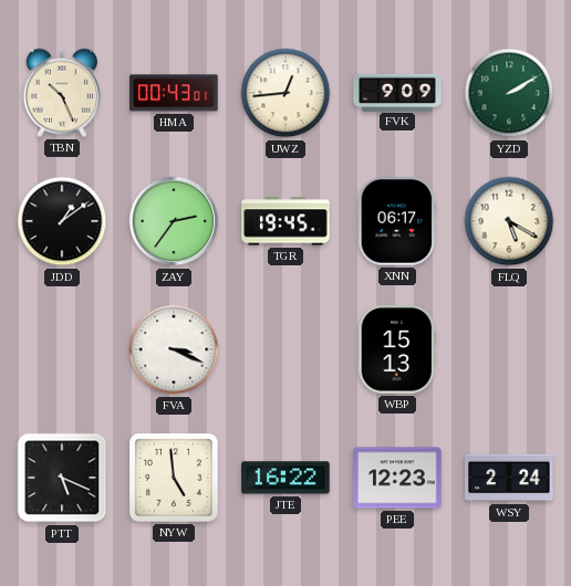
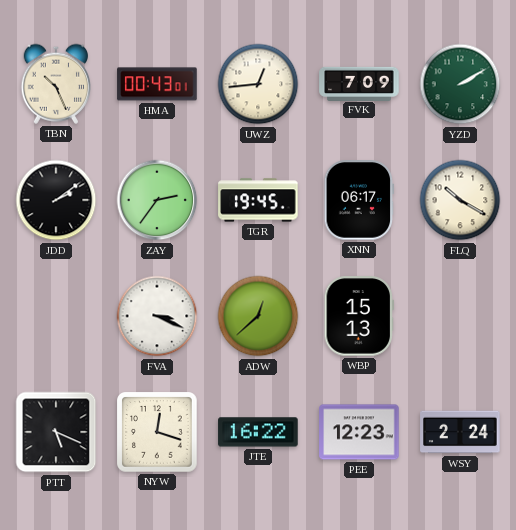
FVK: 9:09 -> 7:09
JDD: 1:09 -> 2:09
FLQ: 5:20 -> 10:20
ADW: none -> 12:38
NYW: 4:59 -> 12:18
